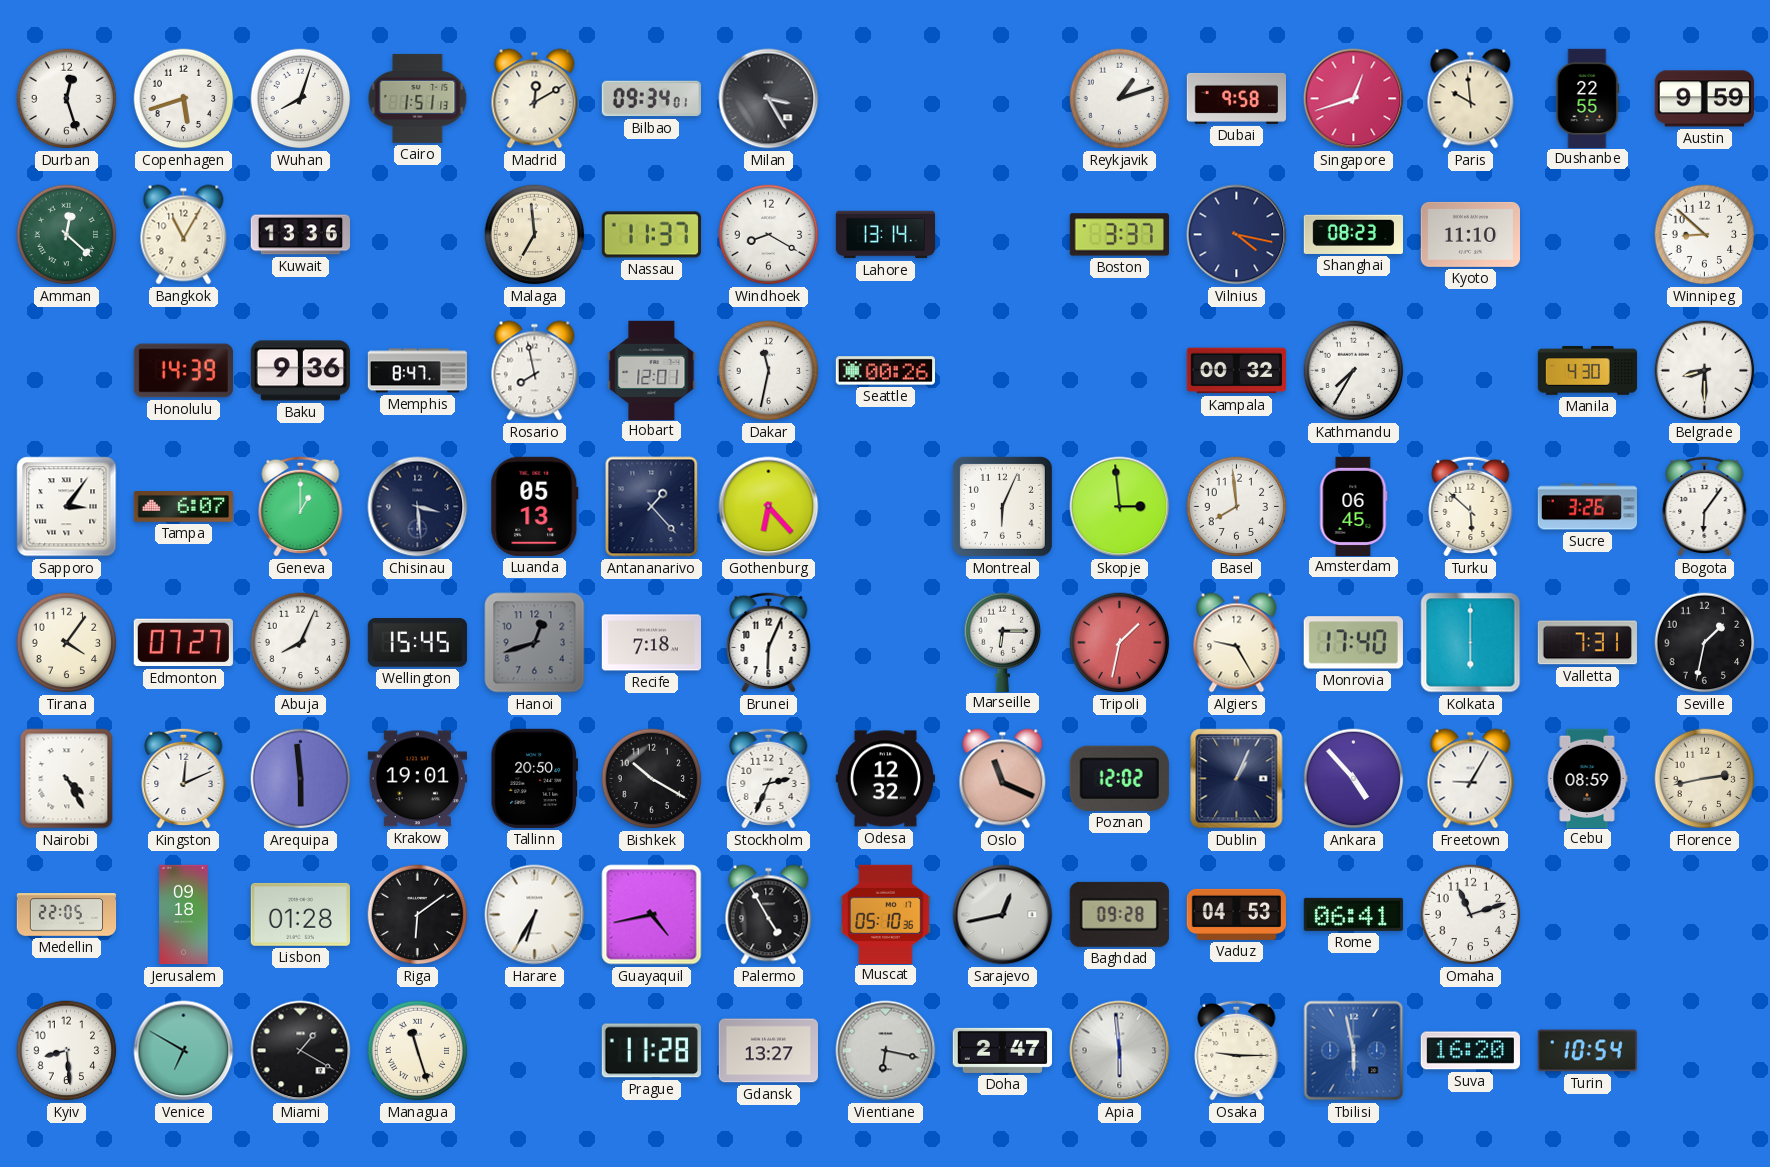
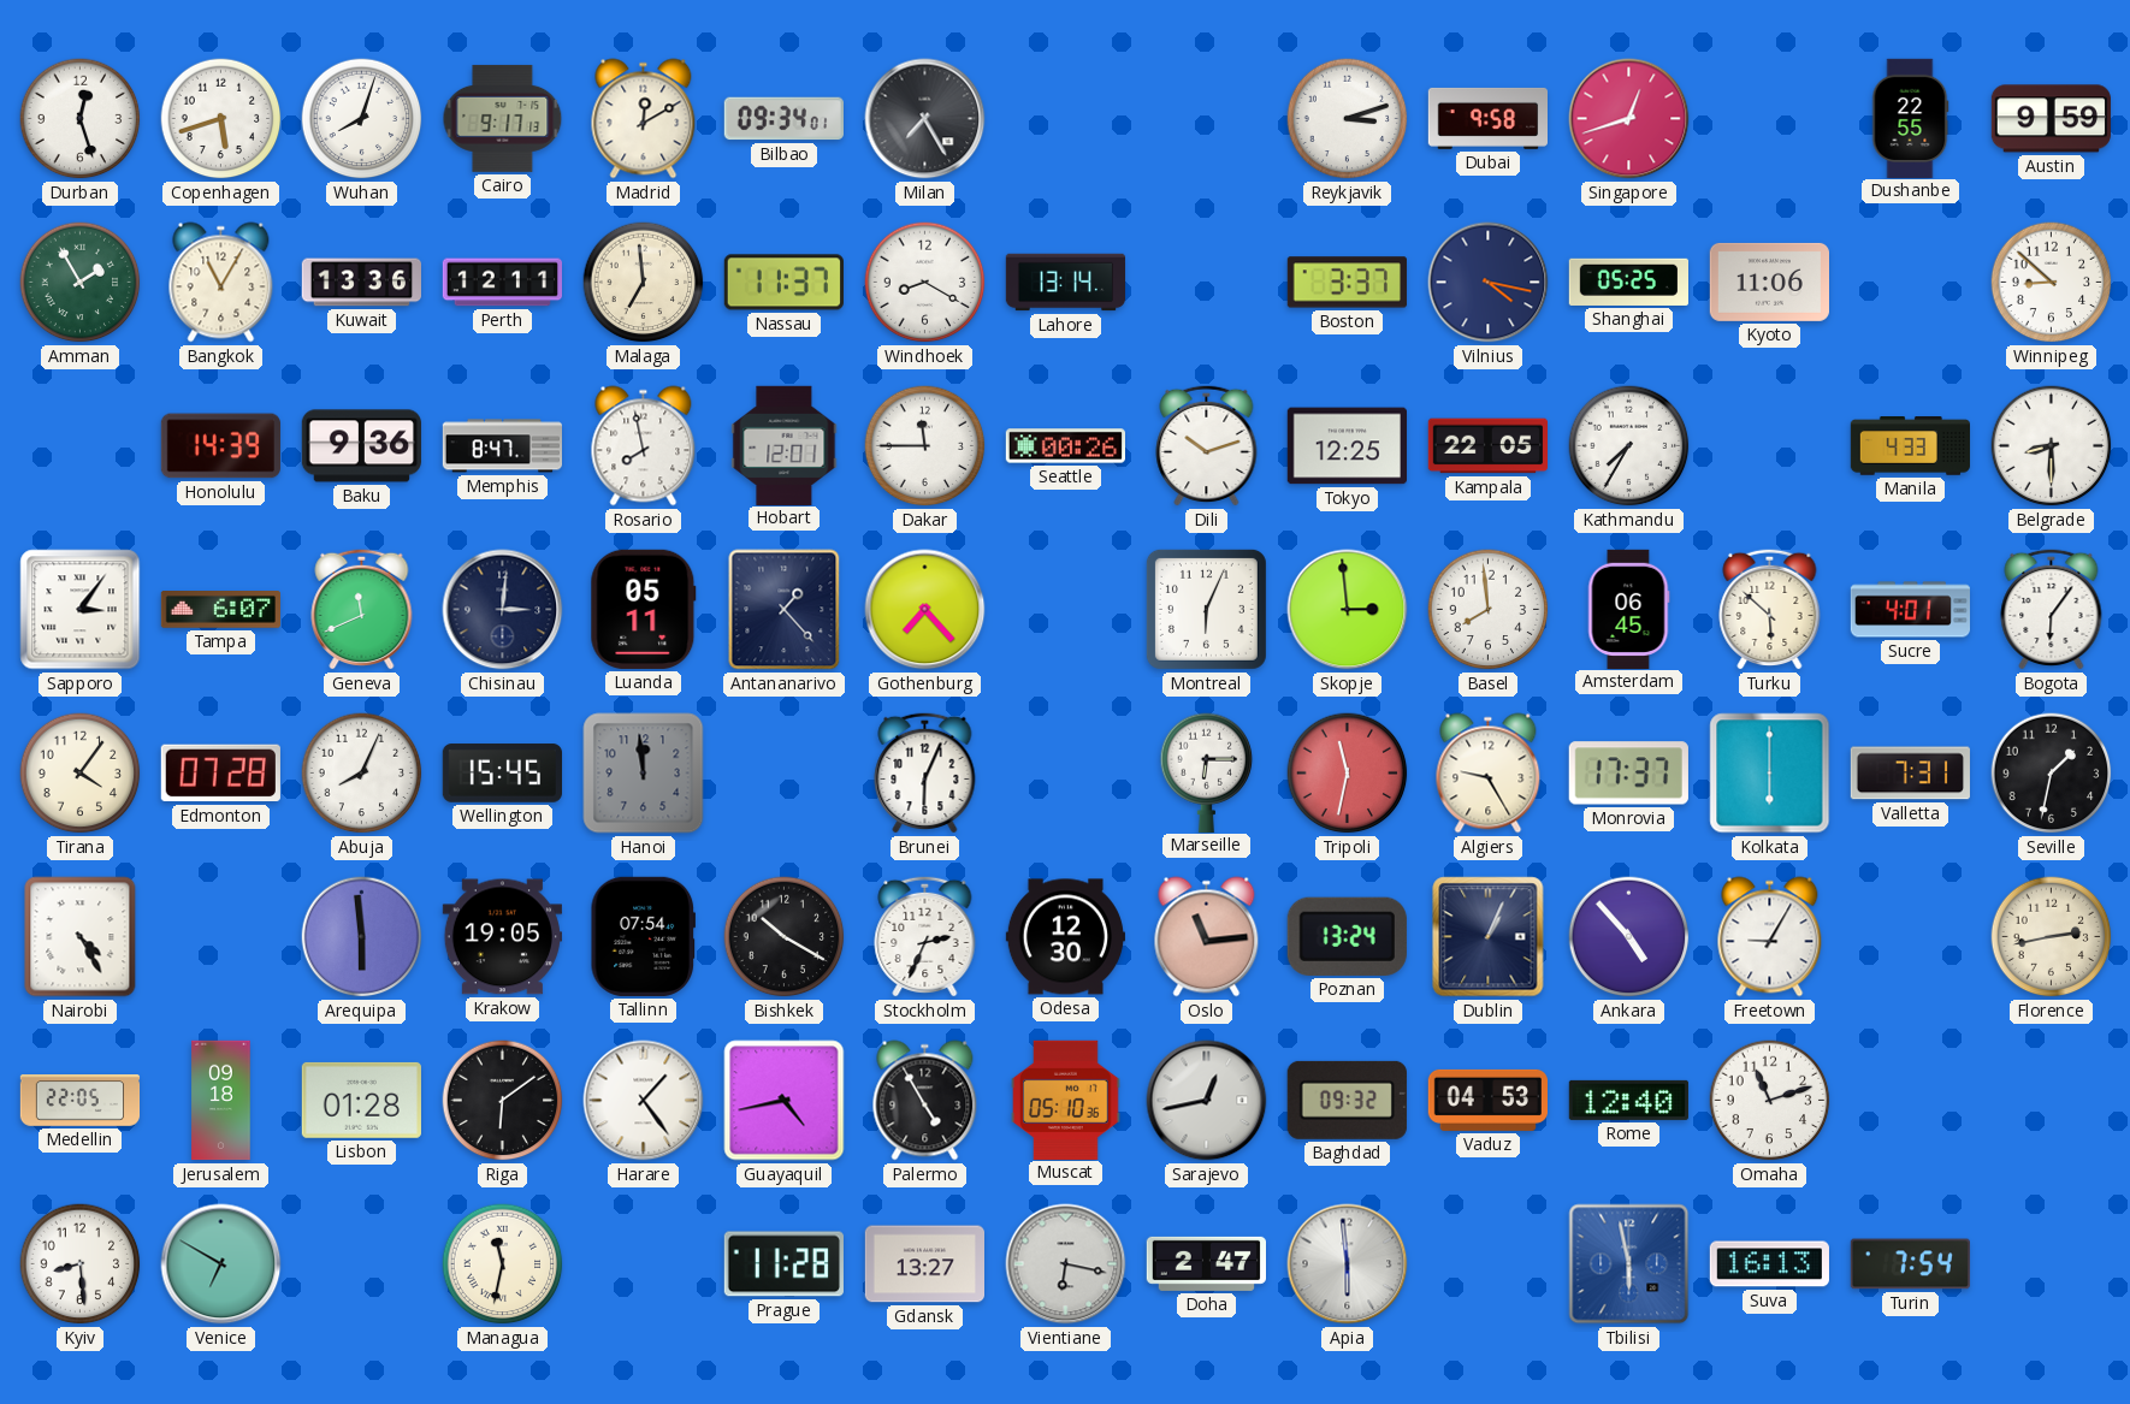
Cairo: 1:51 -> 9:17
Milan: 3:25 -> 7:25
Reykjavik: 1:12 -> 3:12
Paris: 9:59 -> none
Amman: 12:22 -> 1:55
Perth: none -> 12:11
Shanghai: 08:23 -> 05:25
Kyoto: 11:10 -> 11:06
Dakar: 11:32 -> 11:45
Dili: none -> 10:12
Tokyo: none -> 12:25
Kampala: 00:32 -> 22:05
Manila: 4:30 -> 4:33
Geneva: 1:00 -> 11:41
Chisinau: 3:29 -> 3:01
Luanda: 05:13 -> 05:11
Gothenburg: 6:23 -> 7:23
Sucre: 3:26 -> 4:01
Edmonton: 07:27 -> 07:28
Hanoi: 12:42 -> 11:59
Recife: 7:18 -> none
Tripoli: 1:32 -> 11:32
Monrovia: 17:40 -> 17:37
Kingston: 12:11 -> none
Krakow: 19:01 -> 19:05
Tallinn: 20:50 -> 07:54
Odesa: 12:32 -> 12:30
Oslo: 11:19 -> 11:14
Poznan: 12:02 -> 13:24
Cebu: 08:59 -> none
Harare: 6:35 -> 1:24
Baghdad: 09:28 -> 09:32
Rome: 06:41 -> 12:40
Miami: 1:20 -> none
Managua: 11:27 -> 11:32
Osaka: 9:15 -> none
Suva: 16:20 -> 16:13
Turin: 10:54 -> 7:54
